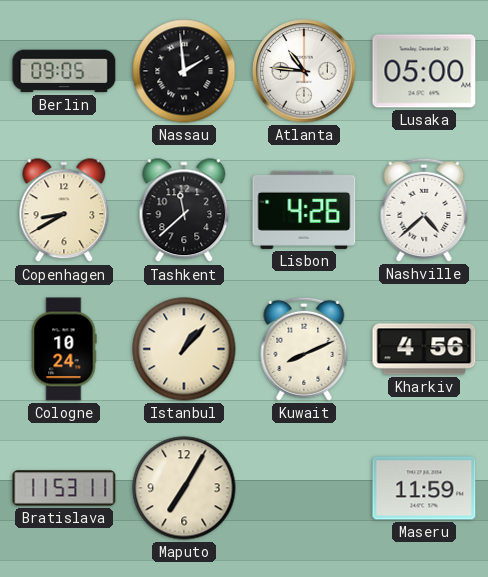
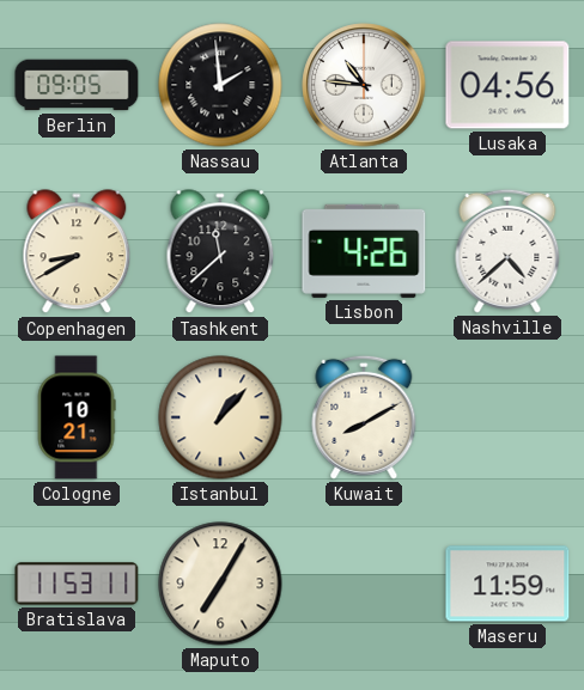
Lusaka: 05:00 -> 04:56
Cologne: 10:24 -> 10:21
Kuwait: 8:11 -> 8:10
Kharkiv: 4:56 -> none
